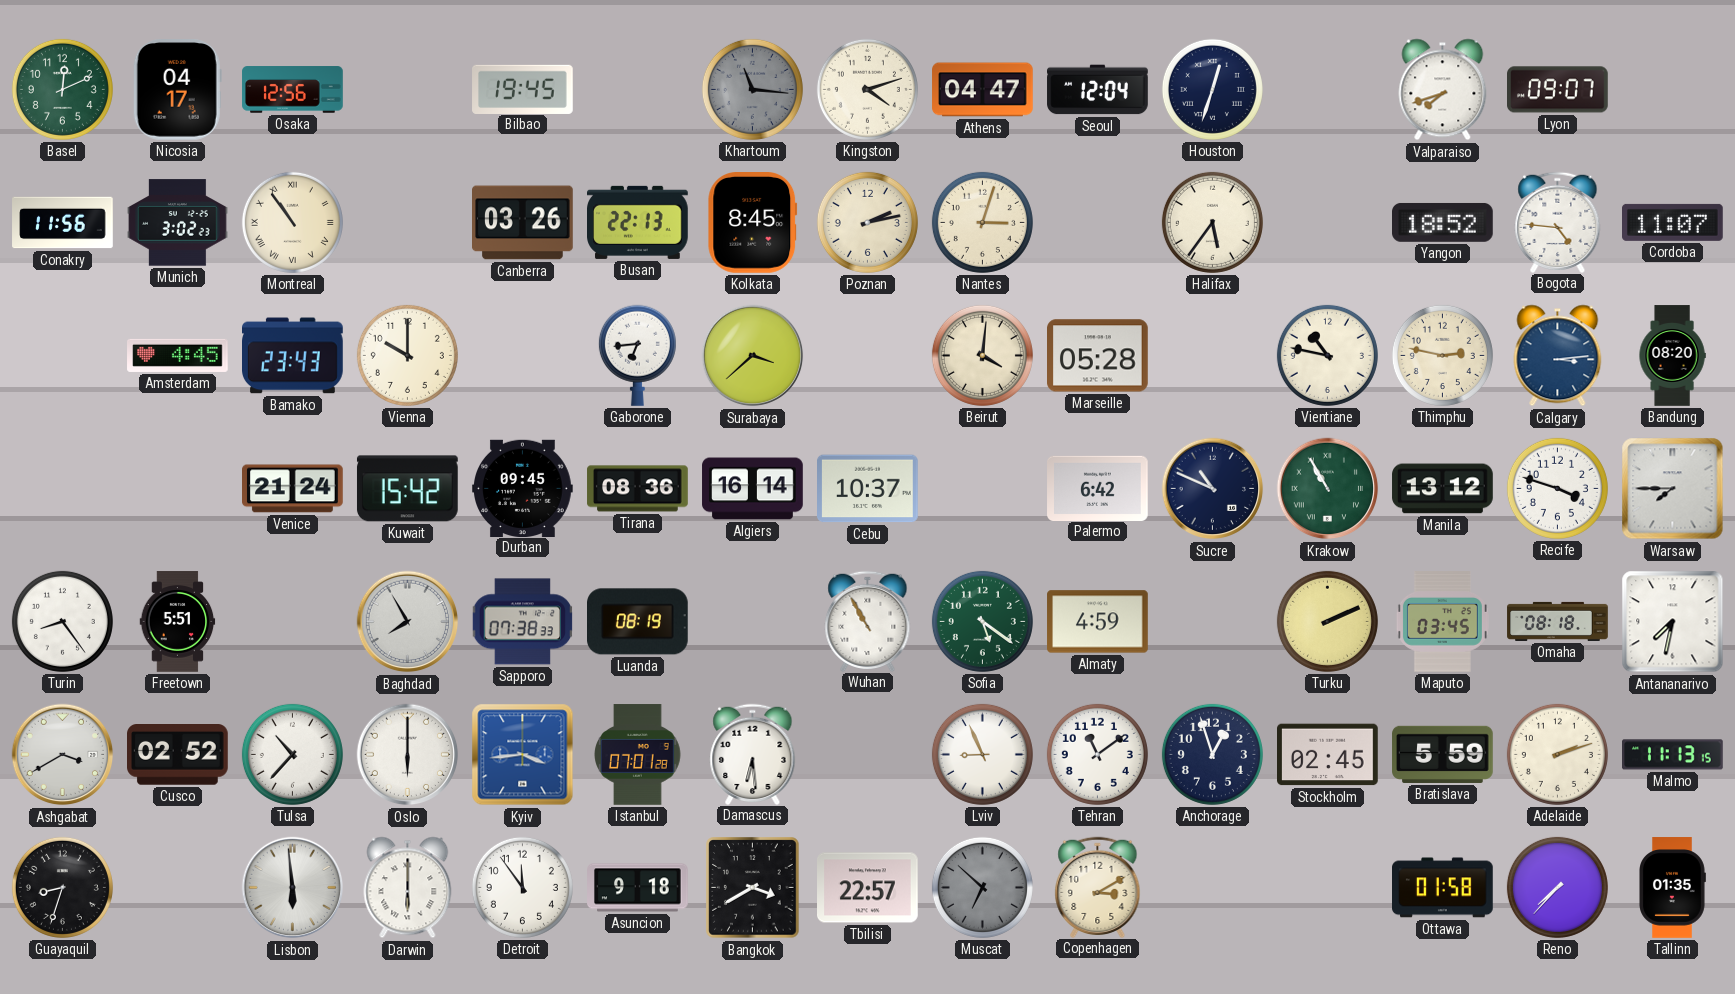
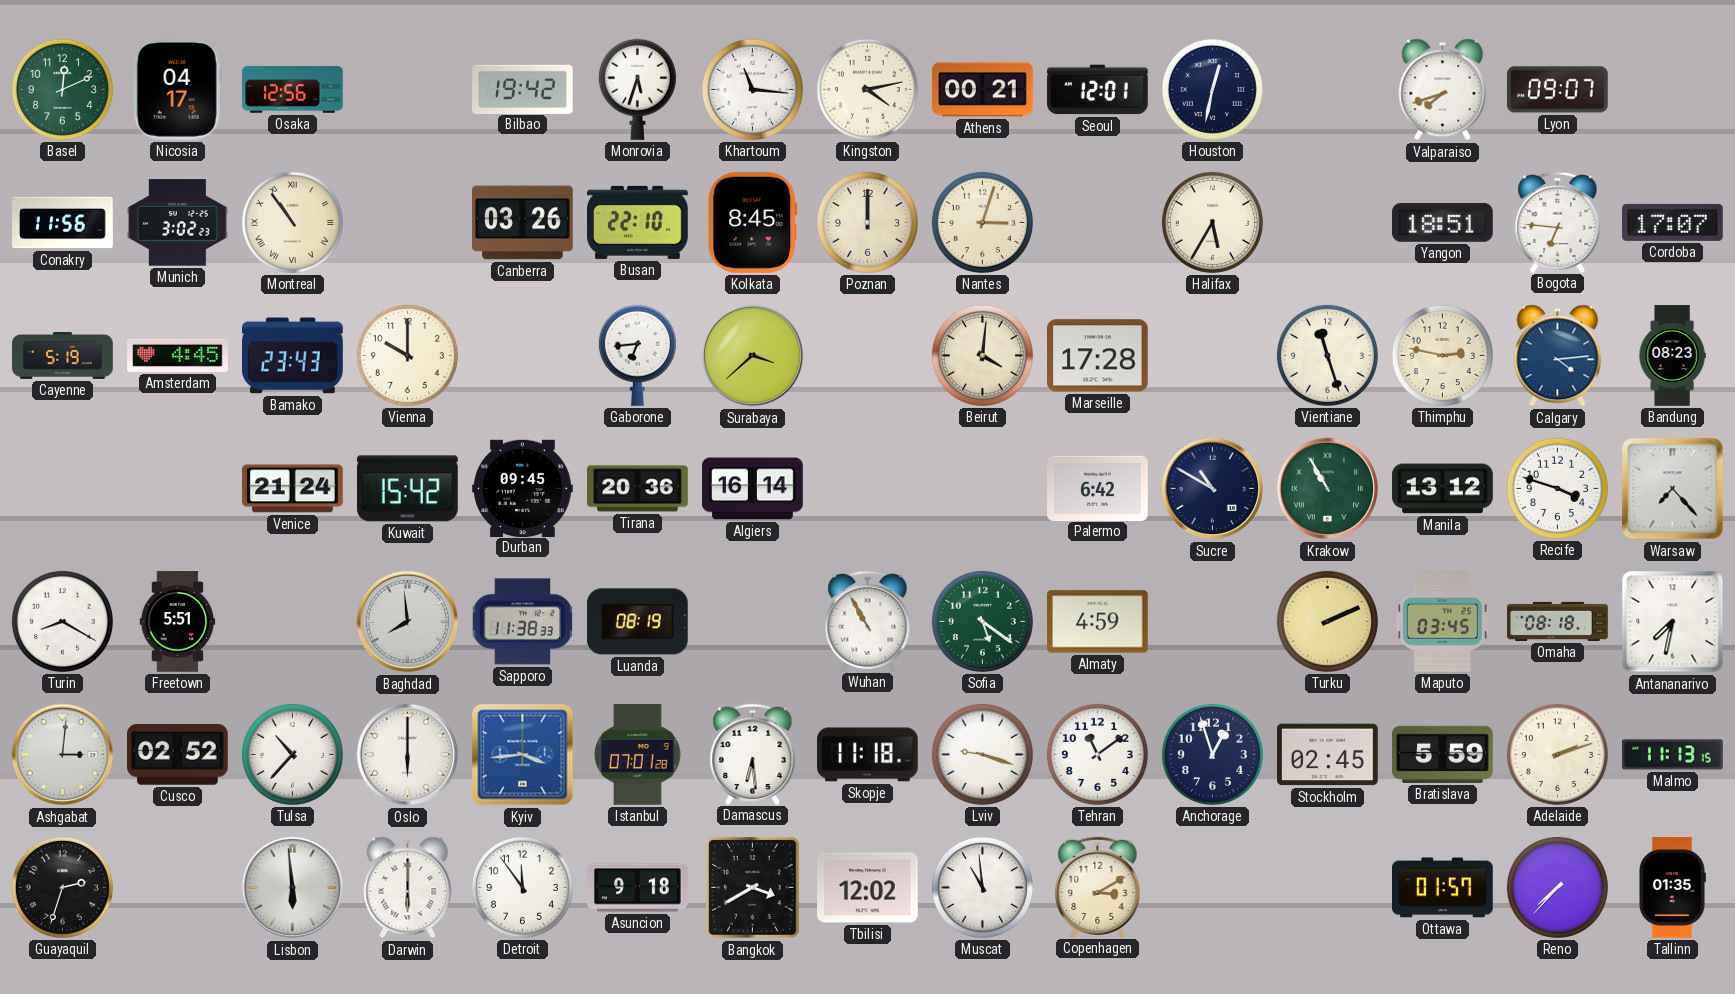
Bilbao: 19:45 -> 19:42
Monrovia: none -> 5:33
Khartoum dial: grey -> white
Kingston: 4:12 -> 4:13
Athens: 04:47 -> 00:21
Seoul: 12:04 -> 12:01
Houston: 12:33 -> 12:32
Busan: 22:13 -> 22:10
Poznan: 2:13 -> 12:00
Halifax: 5:36 -> 5:35
Yangon: 18:52 -> 18:51
Bogota: 4:46 -> 6:46
Cordoba: 11:07 -> 17:07
Cayenne: none -> 5:19
Marseille: 05:28 -> 17:28
Vientiane: 10:47 -> 11:27
Calgary: 3:14 -> 4:14
Bandung: 08:20 -> 08:23
Tirana: 08:36 -> 20:36
Cebu: 10:37 -> none
Sucre: 10:49 -> 10:50
Warsaw: 7:45 -> 7:23
Turin: 8:24 -> 8:20
Baghdad: 7:55 -> 7:59
Sapporo: 07:38 -> 11:38
Ashgabat: 3:40 -> 3:01
Skopje: none -> 11:18
Lviv: 8:56 -> 9:18
Guayaquil: 8:33 -> 2:33
Tbilisi: 22:57 -> 12:02
Muscat: 6:52 -> 10:59
Muscat dial: grey -> white
Ottawa: 01:58 -> 01:57
